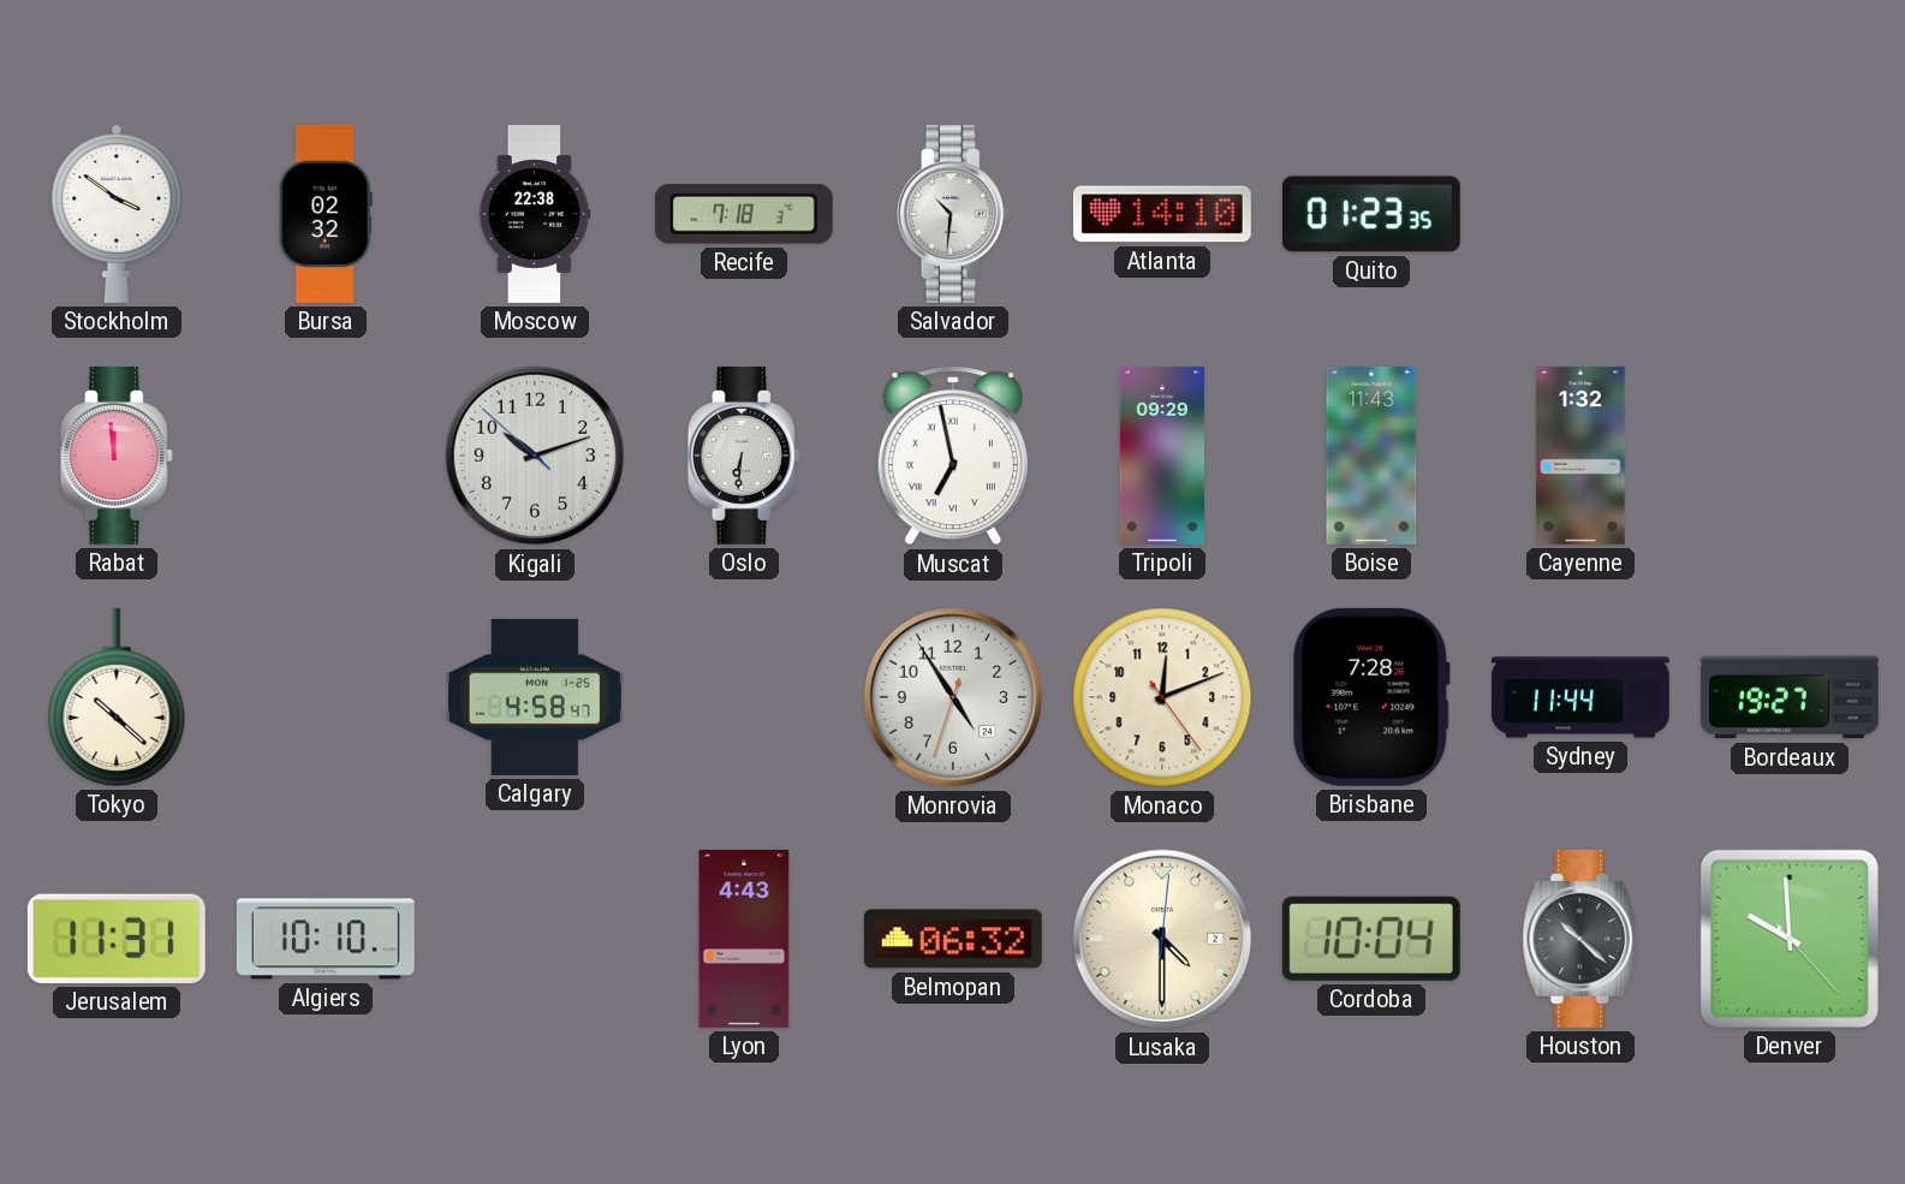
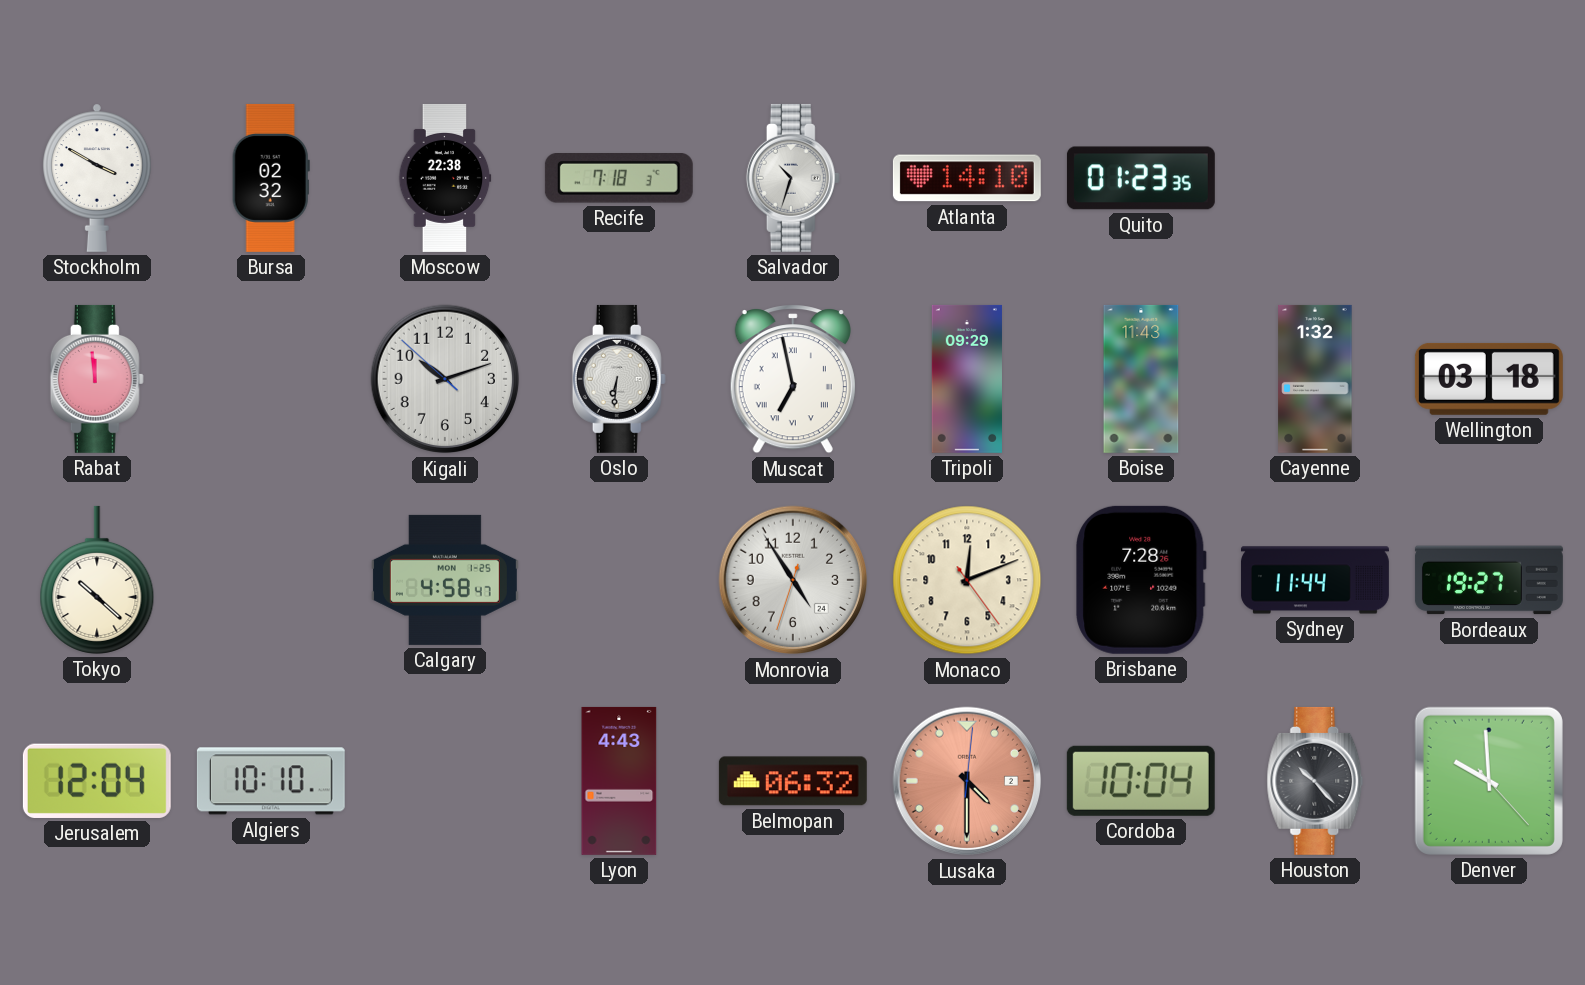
Stockholm: 3:51 -> 3:50
Salvador: 10:31 -> 10:33
Wellington: none -> 03:18
Jerusalem: 11:31 -> 12:04
Lusaka dial: cream -> salmon
Houston: 10:22 -> 10:23
